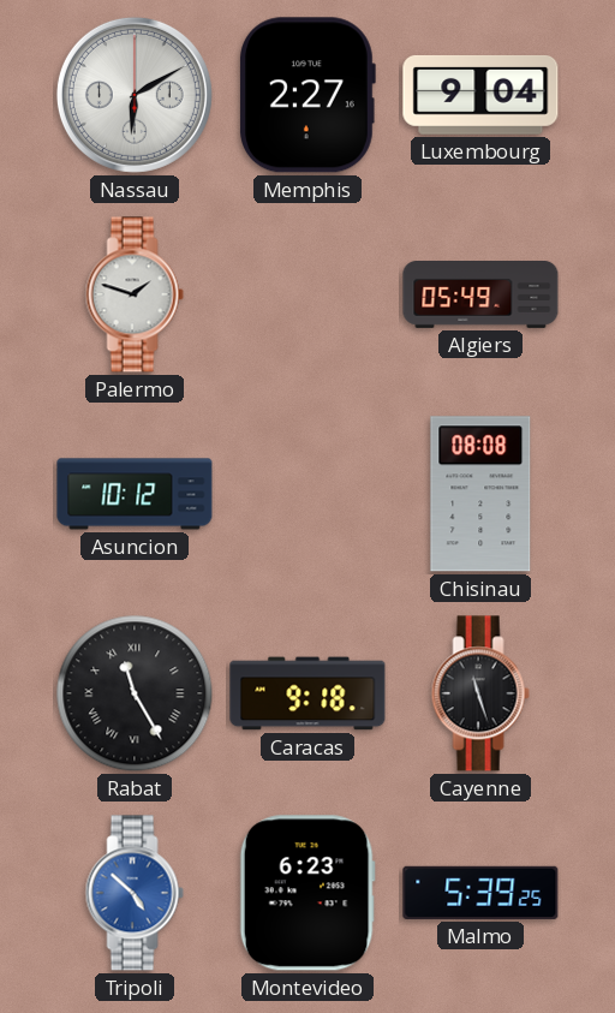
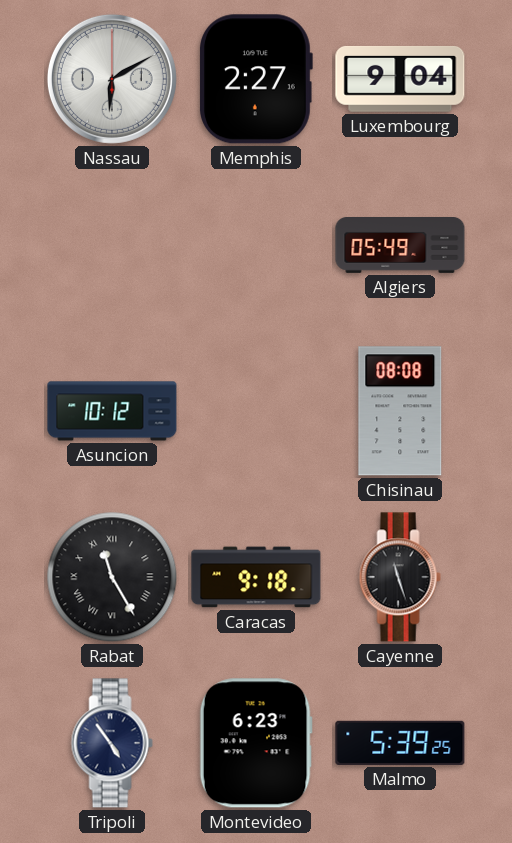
Palermo: 1:48 -> none
Tripoli: 4:52 -> 4:54
Tripoli dial: blue -> navy
